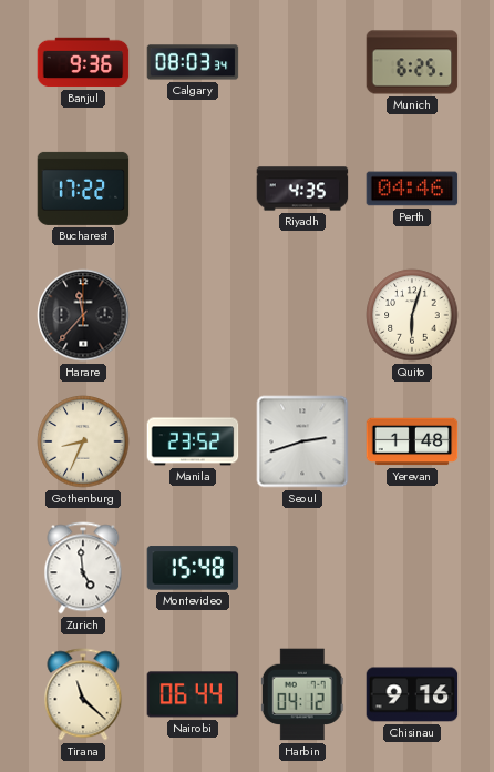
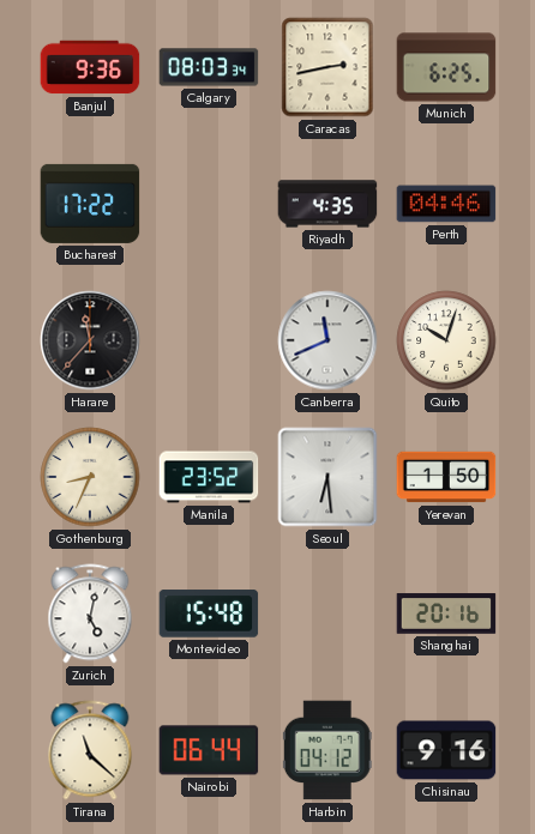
Caracas: none -> 2:43
Canberra: none -> 11:41
Quito: 6:03 -> 10:03
Seoul: 2:42 -> 6:29
Yerevan: 1:48 -> 1:50
Zurich: 4:59 -> 5:02
Shanghai: none -> 20:16
